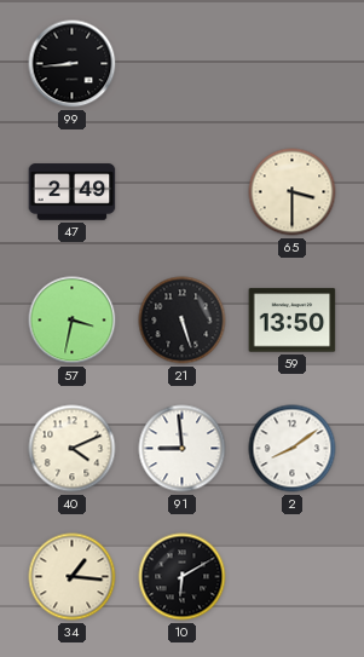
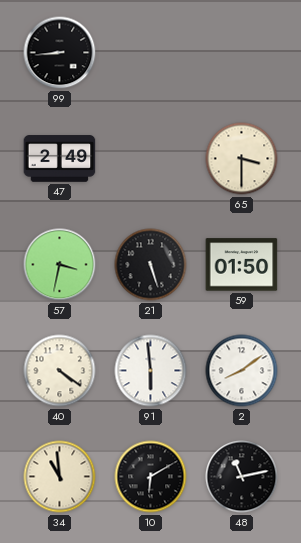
59: 13:50 -> 01:50
40: 4:11 -> 4:21
91: 8:59 -> 5:59
34: 1:16 -> 10:59
48: none -> 11:13
